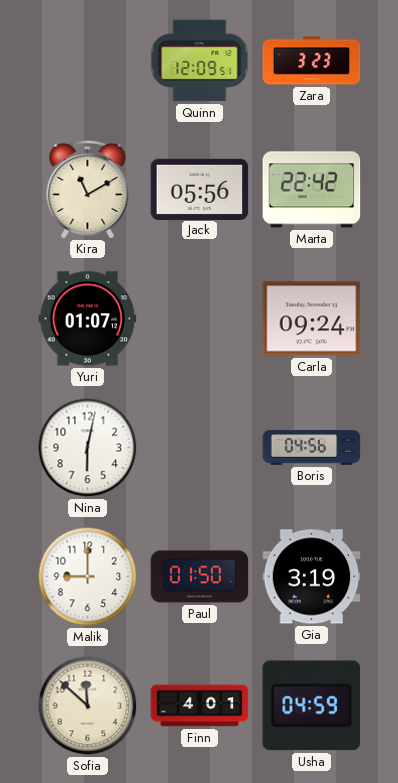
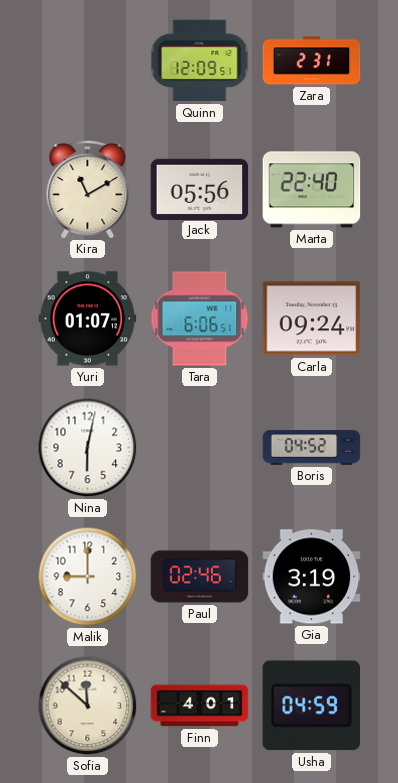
Zara: 3:23 -> 2:31
Marta: 22:42 -> 22:40
Tara: none -> 6:06
Boris: 04:56 -> 04:52
Paul: 01:50 -> 02:46
